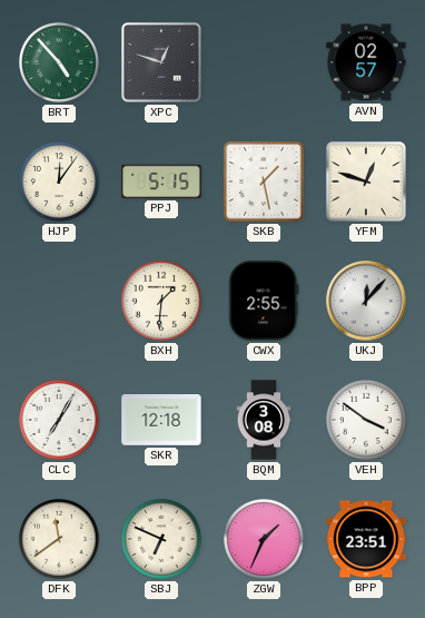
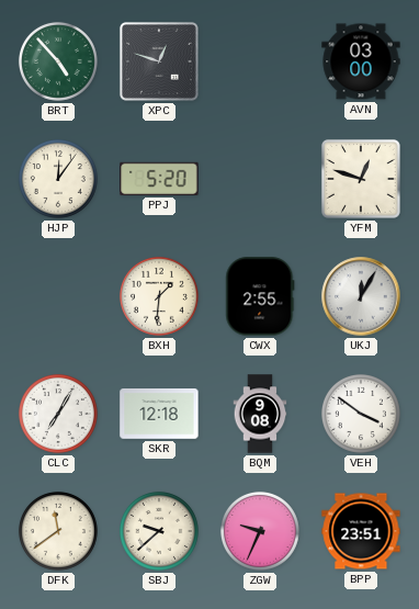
AVN: 02:57 -> 03:00
PPJ: 5:15 -> 5:20
SKB: 1:28 -> none
UKJ: 12:07 -> 12:05
BQM: 3:08 -> 9:08
SBJ: 6:49 -> 9:38
ZGW: 1:34 -> 9:34
